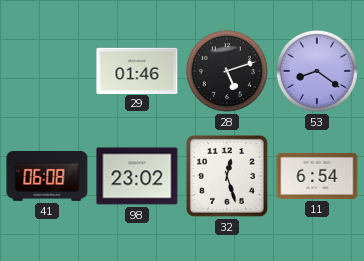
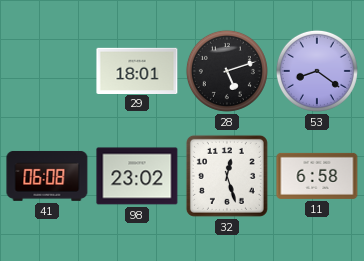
29: 01:46 -> 18:01
11: 6:54 -> 6:58
